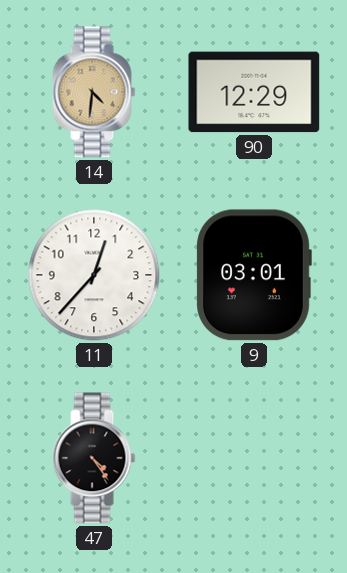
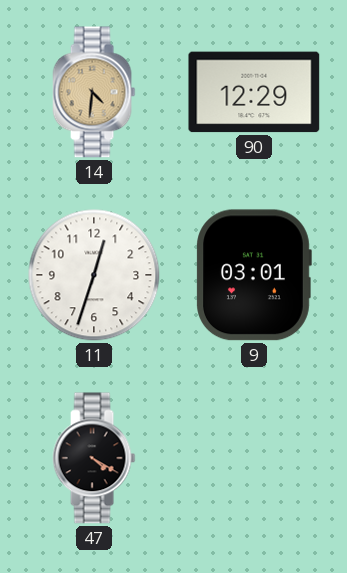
11: 12:37 -> 12:33
47: 4:24 -> 4:20
